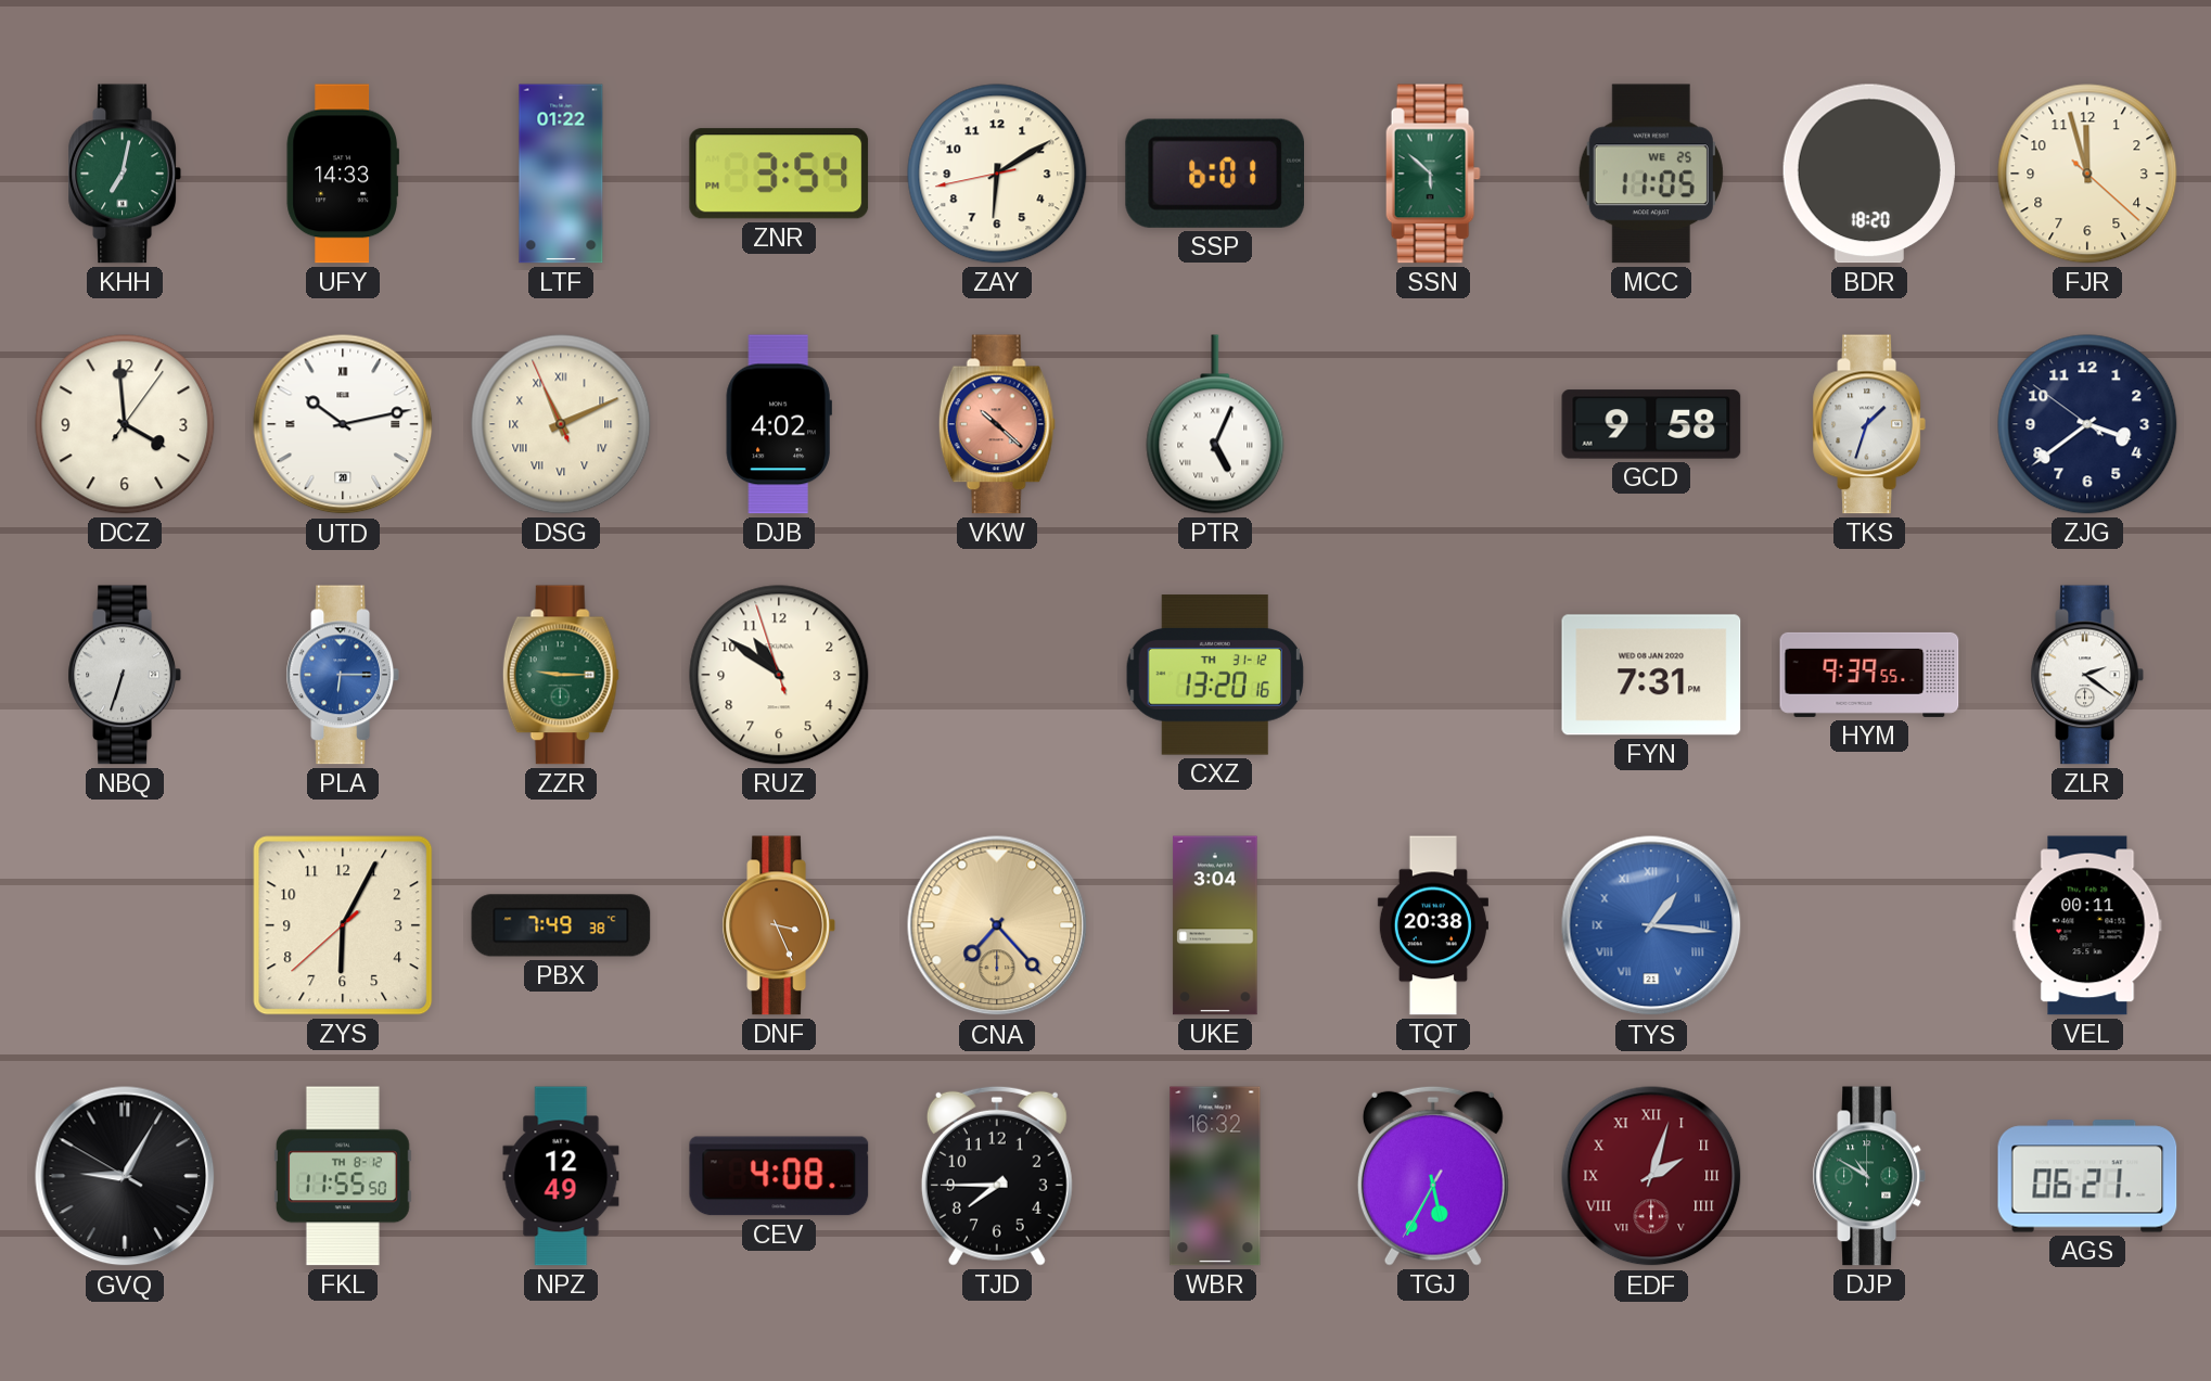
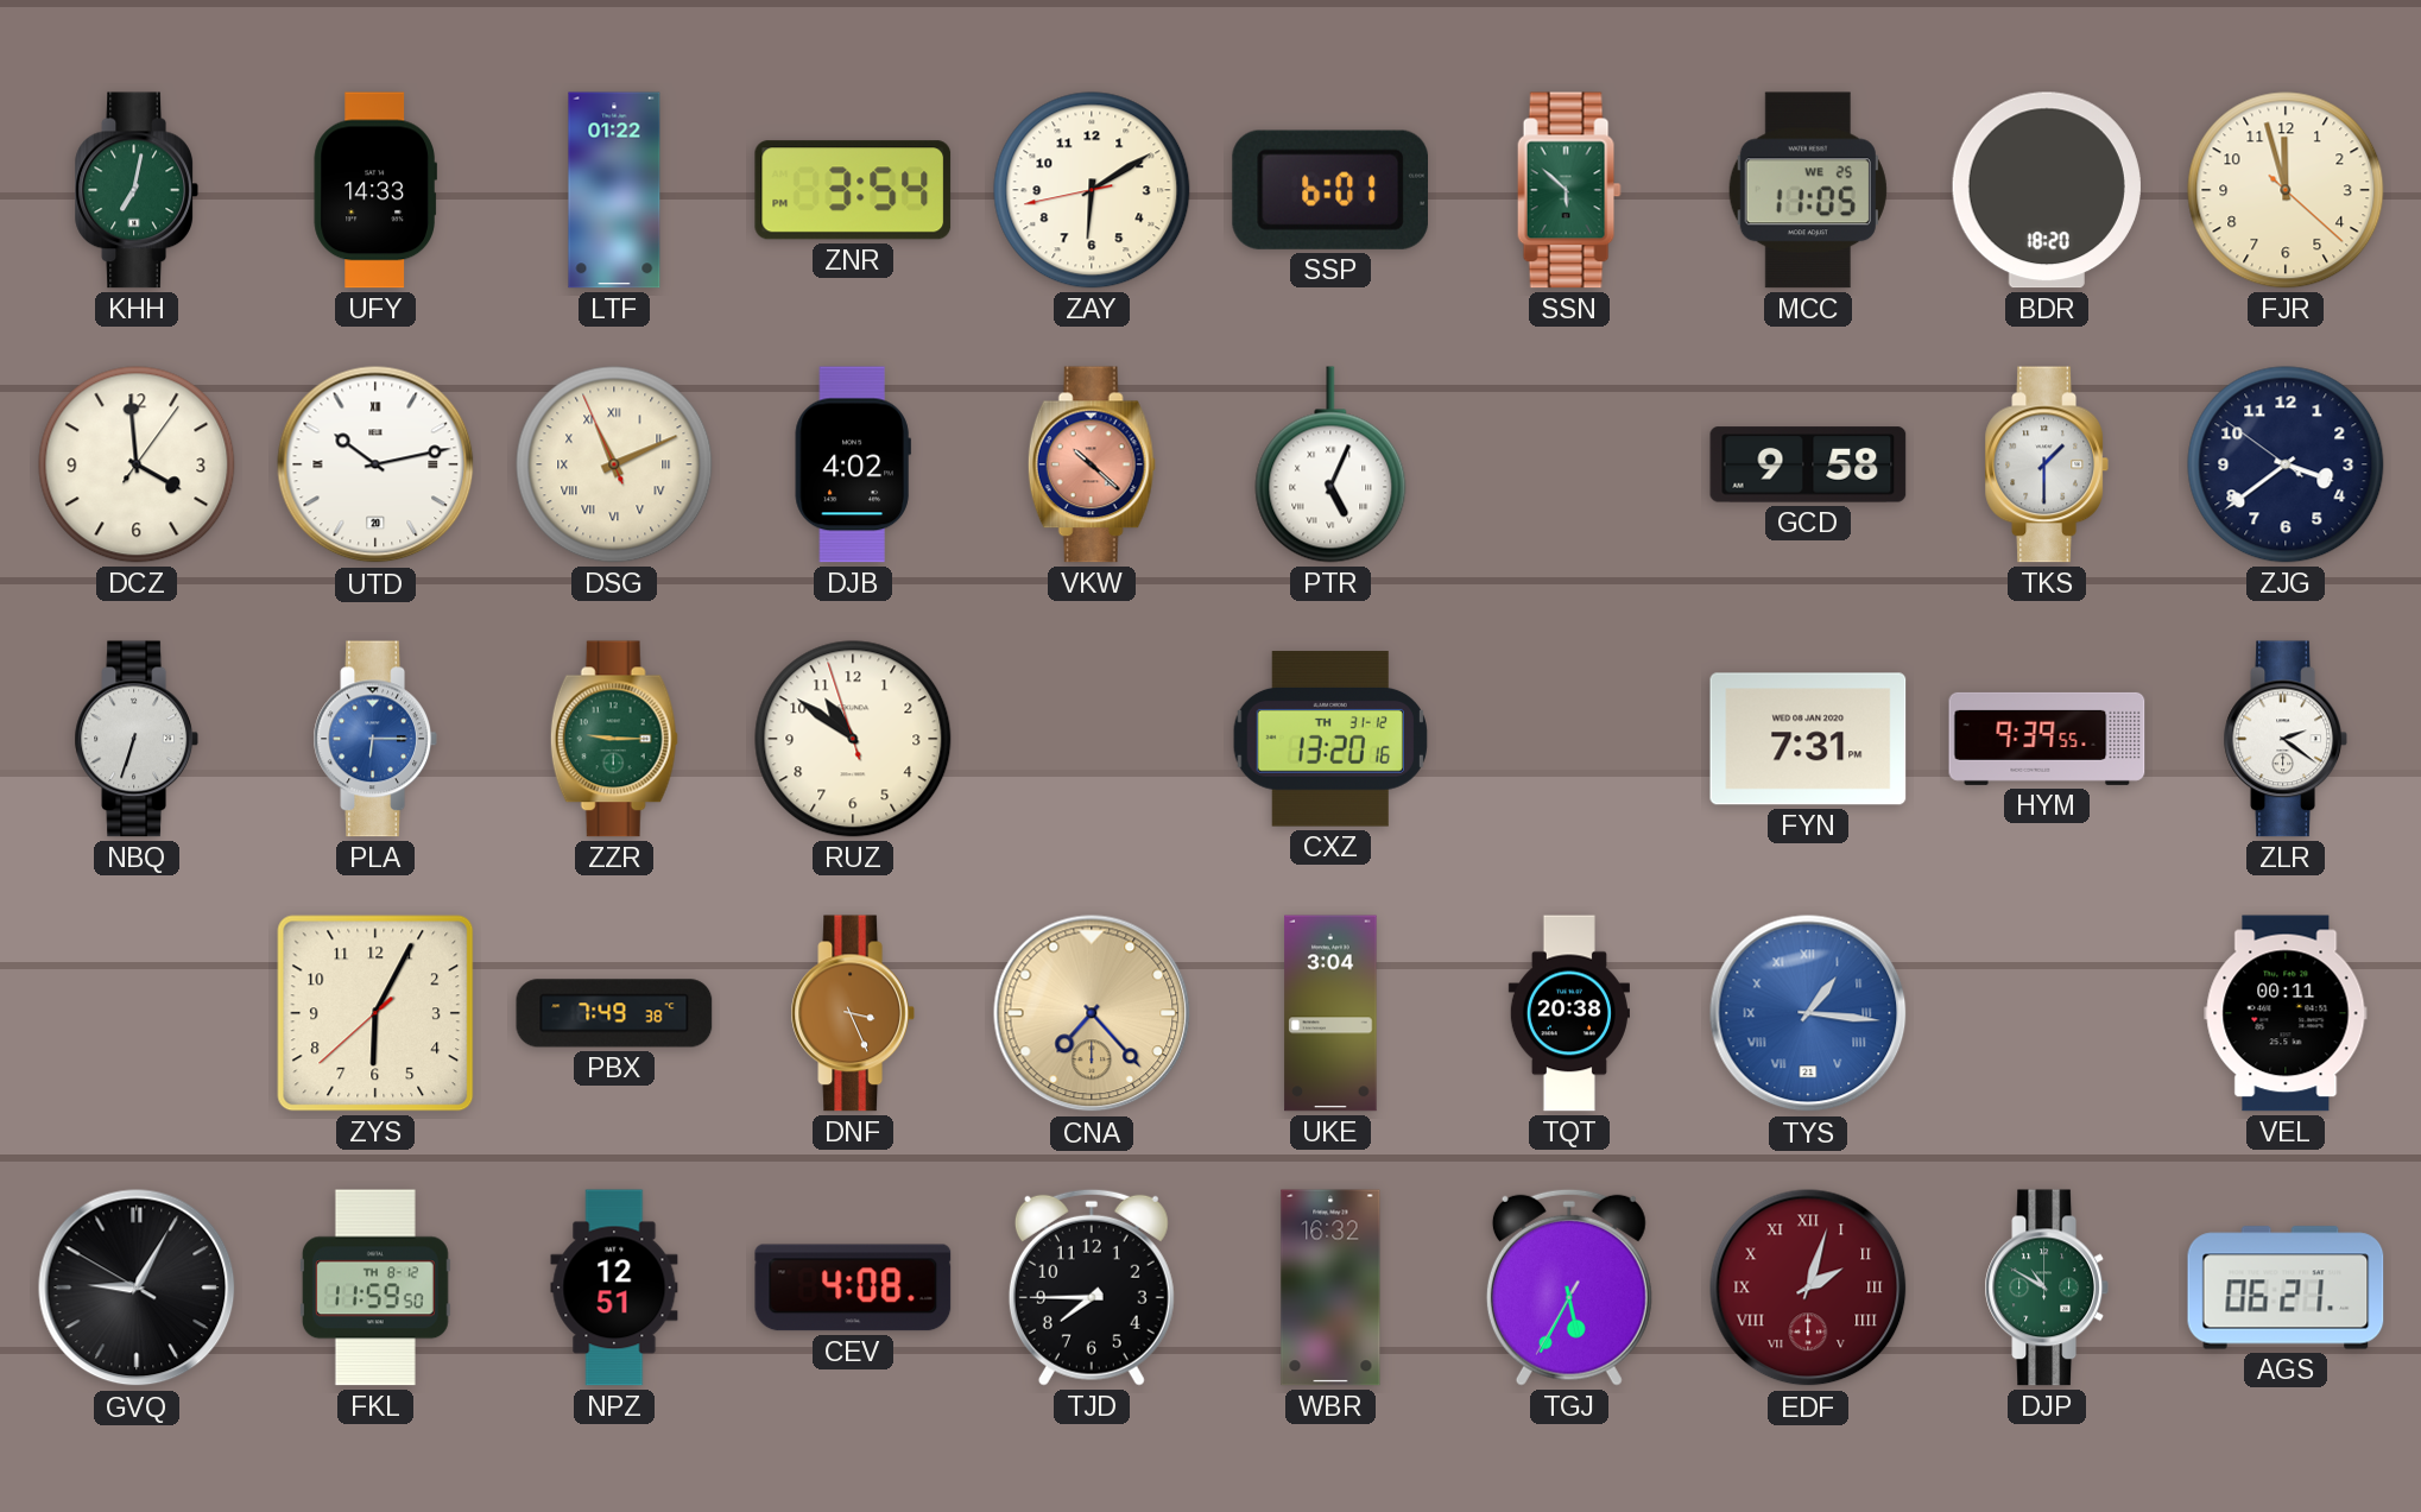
TKS: 1:33 -> 1:30
FKL: 11:55 -> 11:59
NPZ: 12:49 -> 12:51
